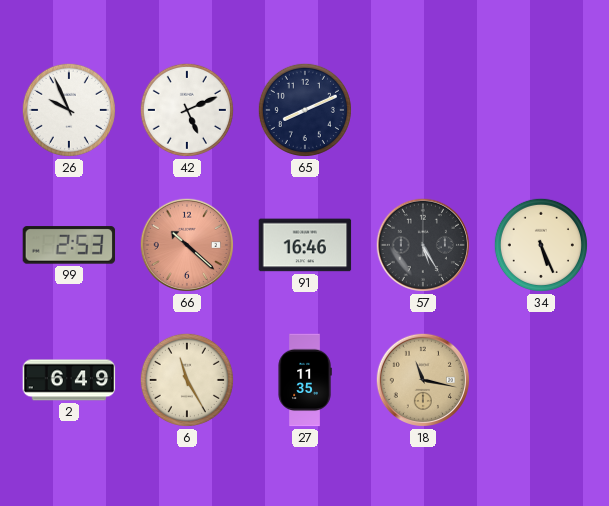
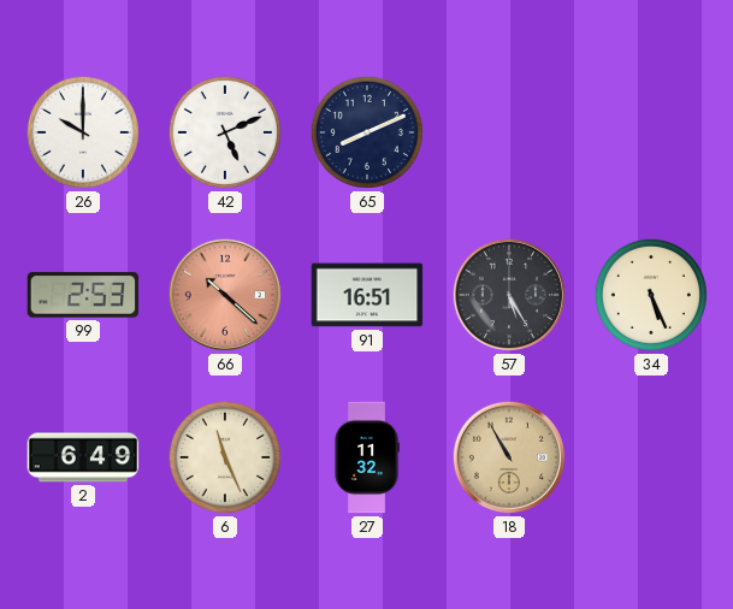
26: 9:56 -> 10:00
91: 16:46 -> 16:51
6: 11:25 -> 11:26
27: 11:35 -> 11:32
18: 11:17 -> 10:55
